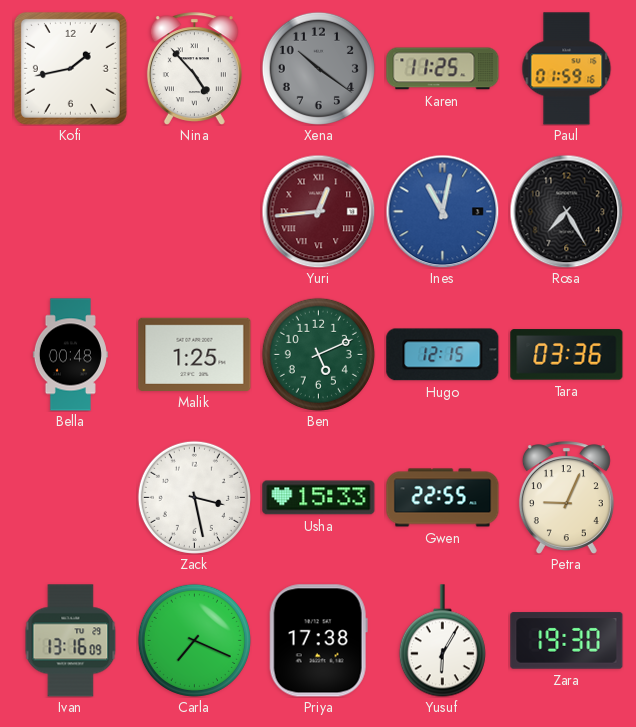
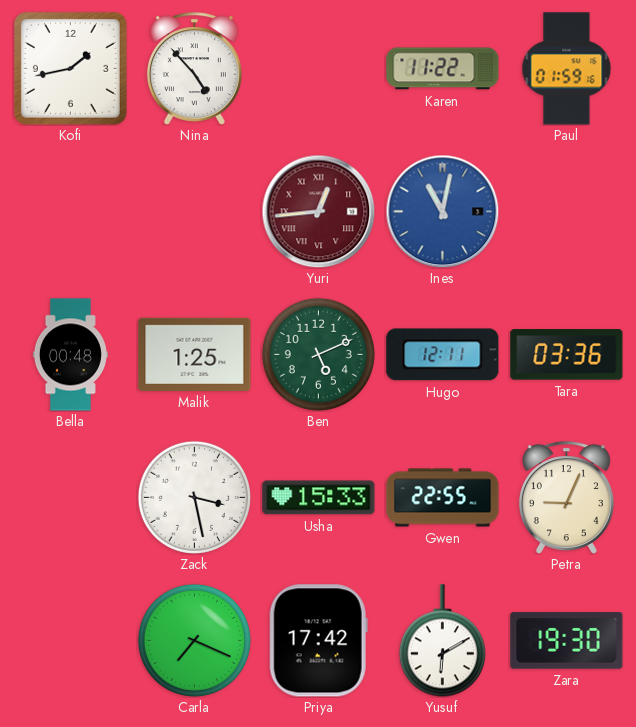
Xena: 10:21 -> none
Karen: 11:25 -> 11:22
Rosa: 7:25 -> none
Hugo: 12:15 -> 12:11
Ivan: 13:16 -> none
Priya: 17:38 -> 17:42
Yusuf: 6:05 -> 6:10
